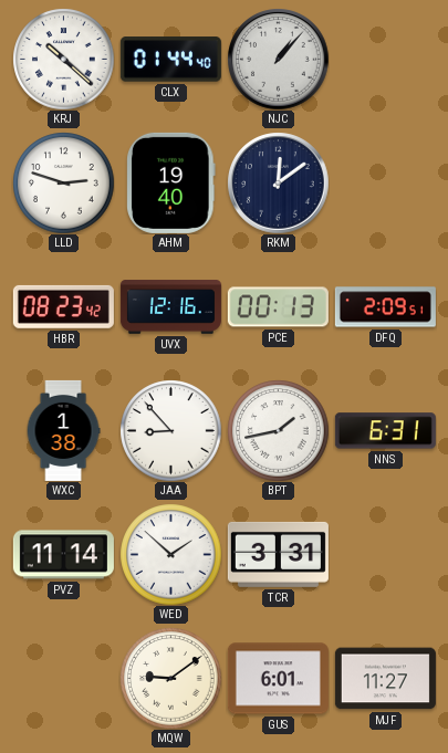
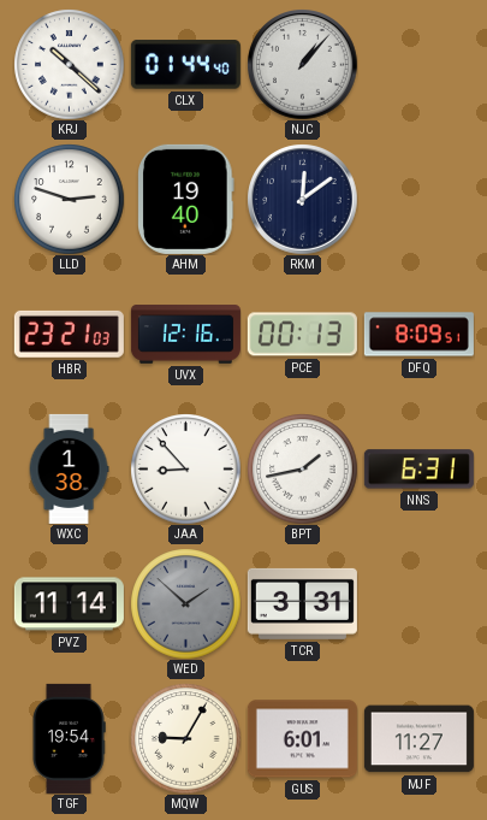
HBR: 08:23 -> 23:21
DFQ: 2:09 -> 8:09
WED dial: white -> grey
TGF: none -> 19:54
MQW: 9:09 -> 9:05
